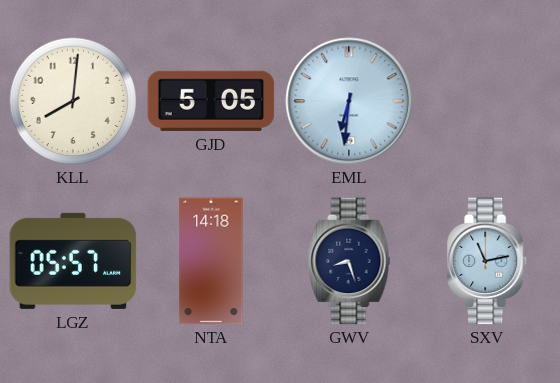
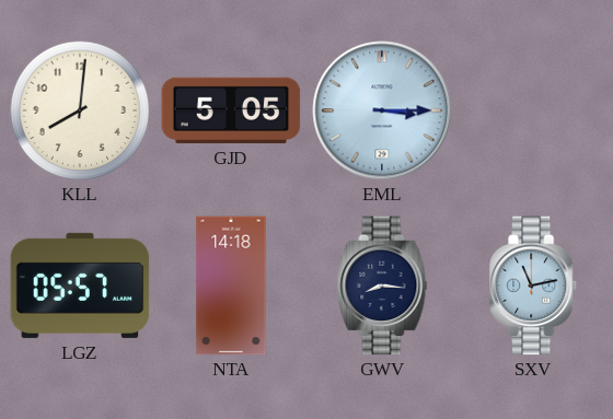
EML: 6:31 -> 3:15
GWV: 8:27 -> 8:16
